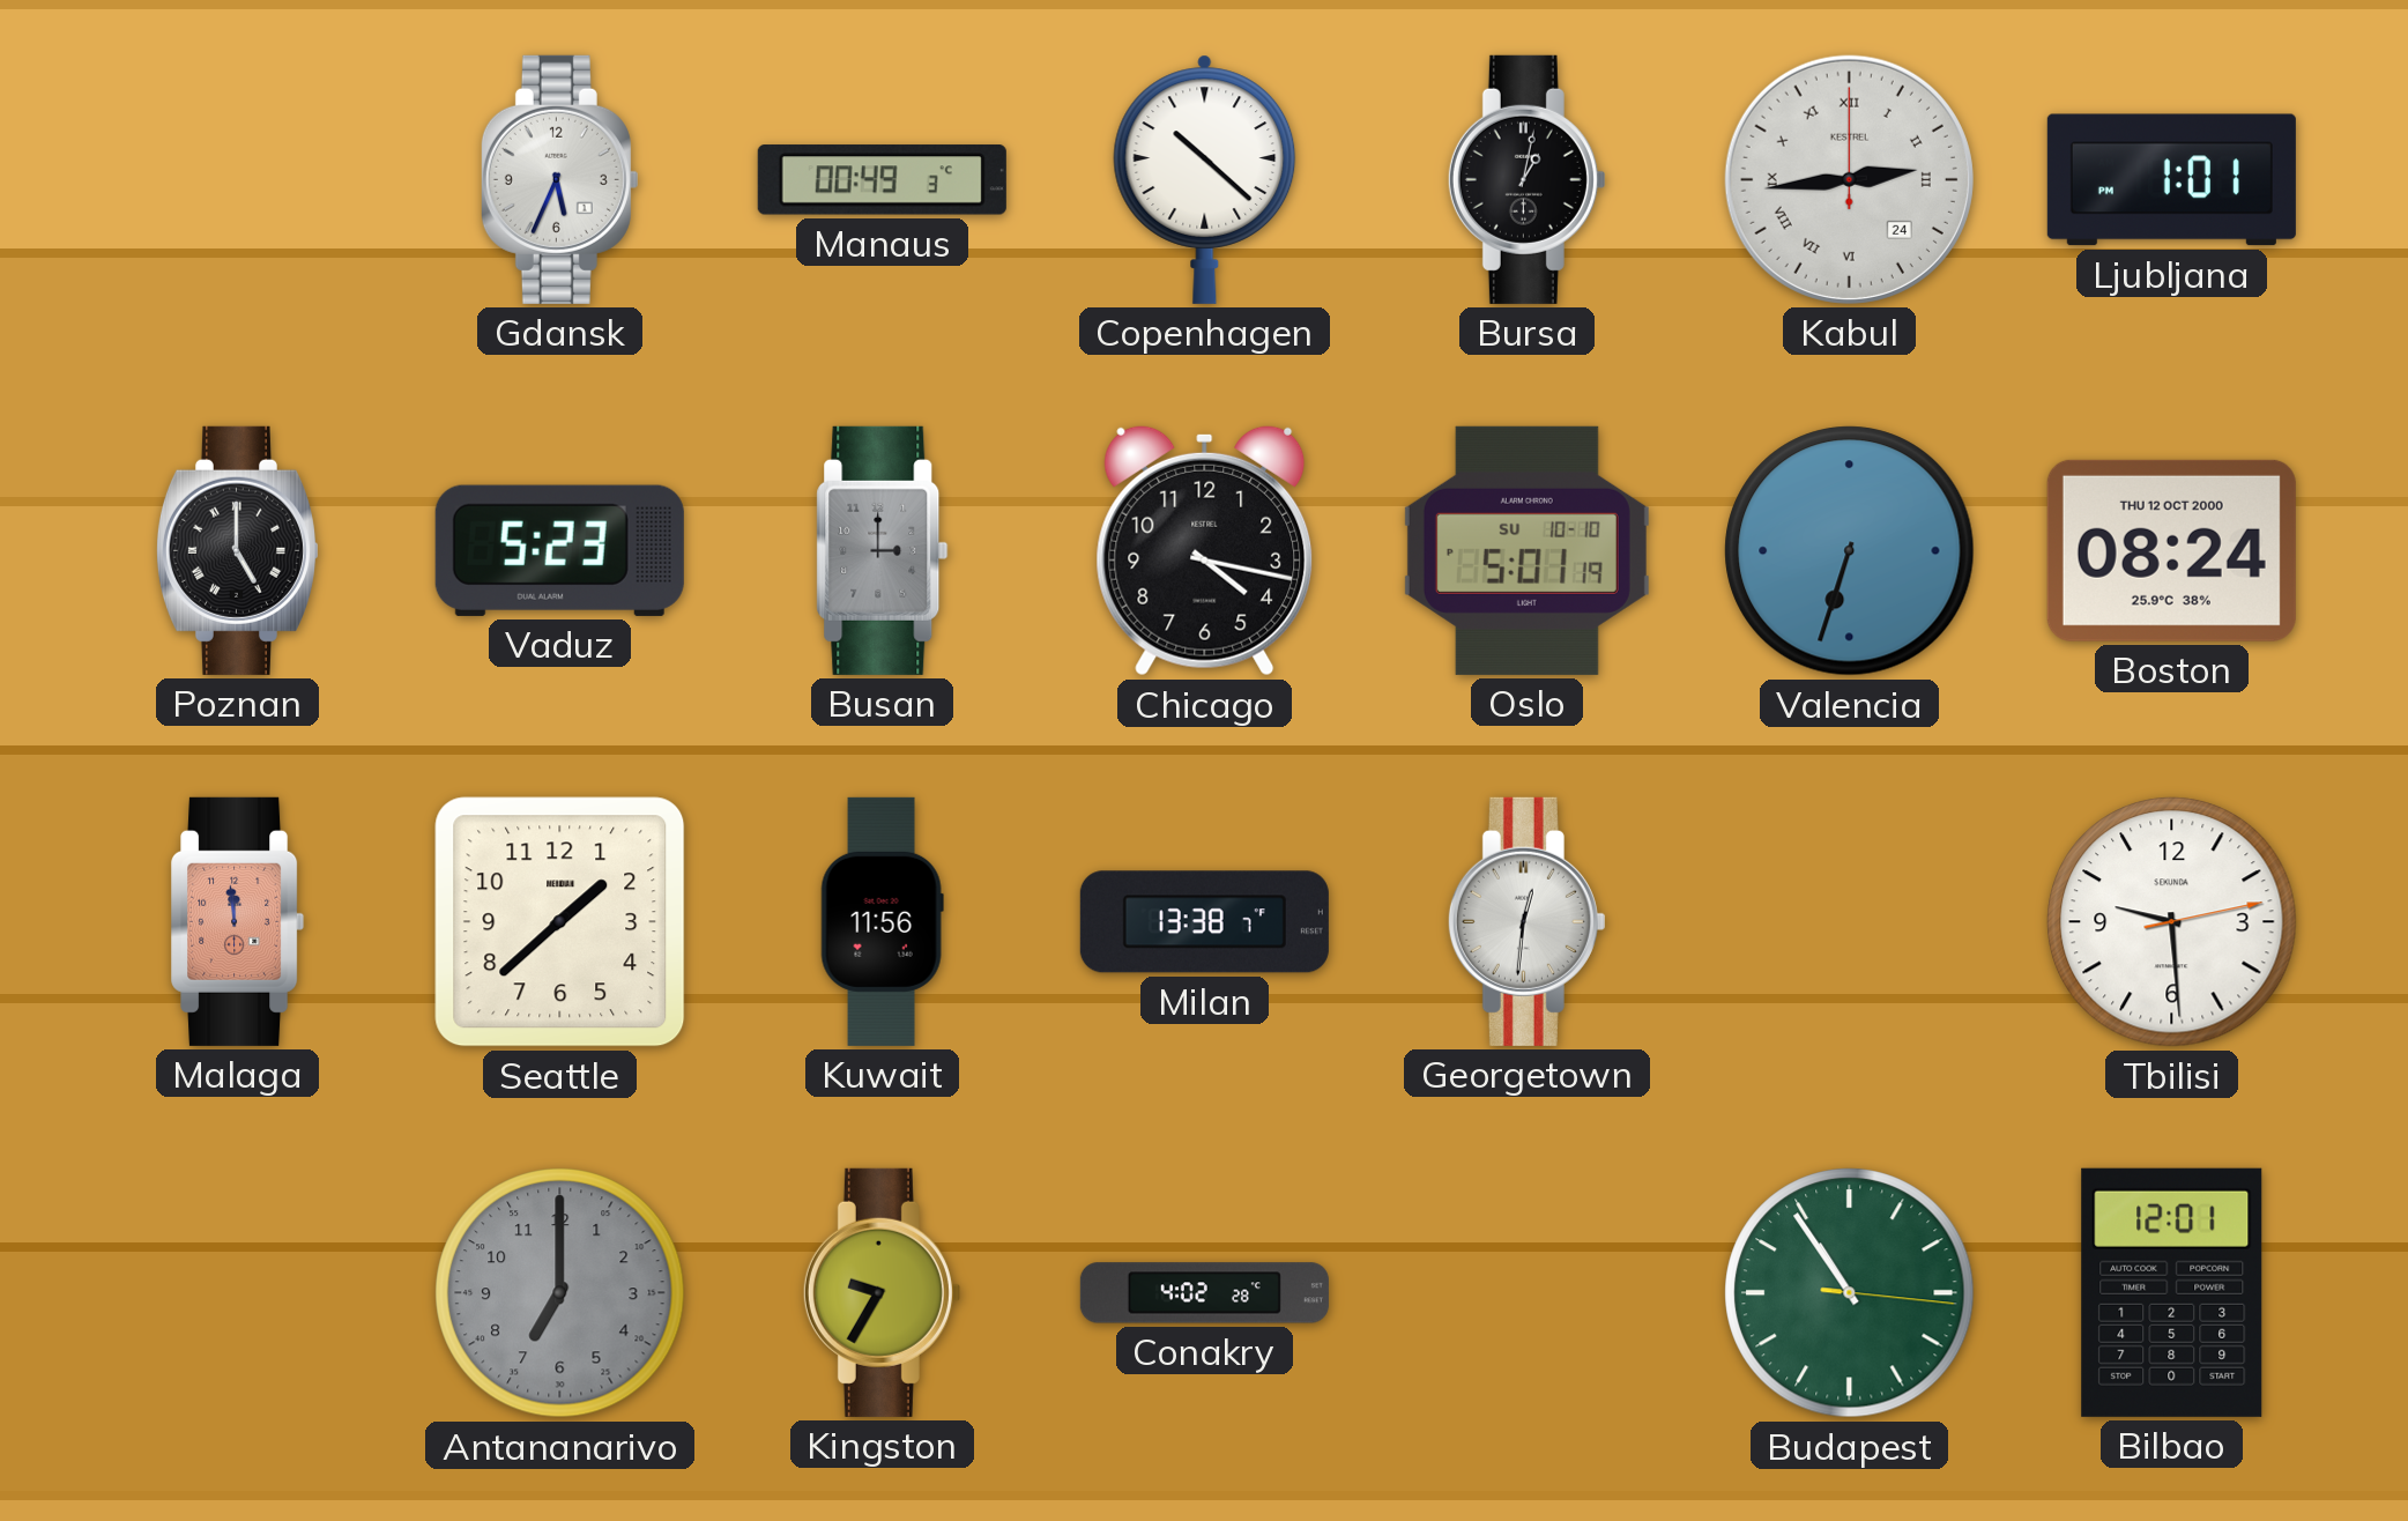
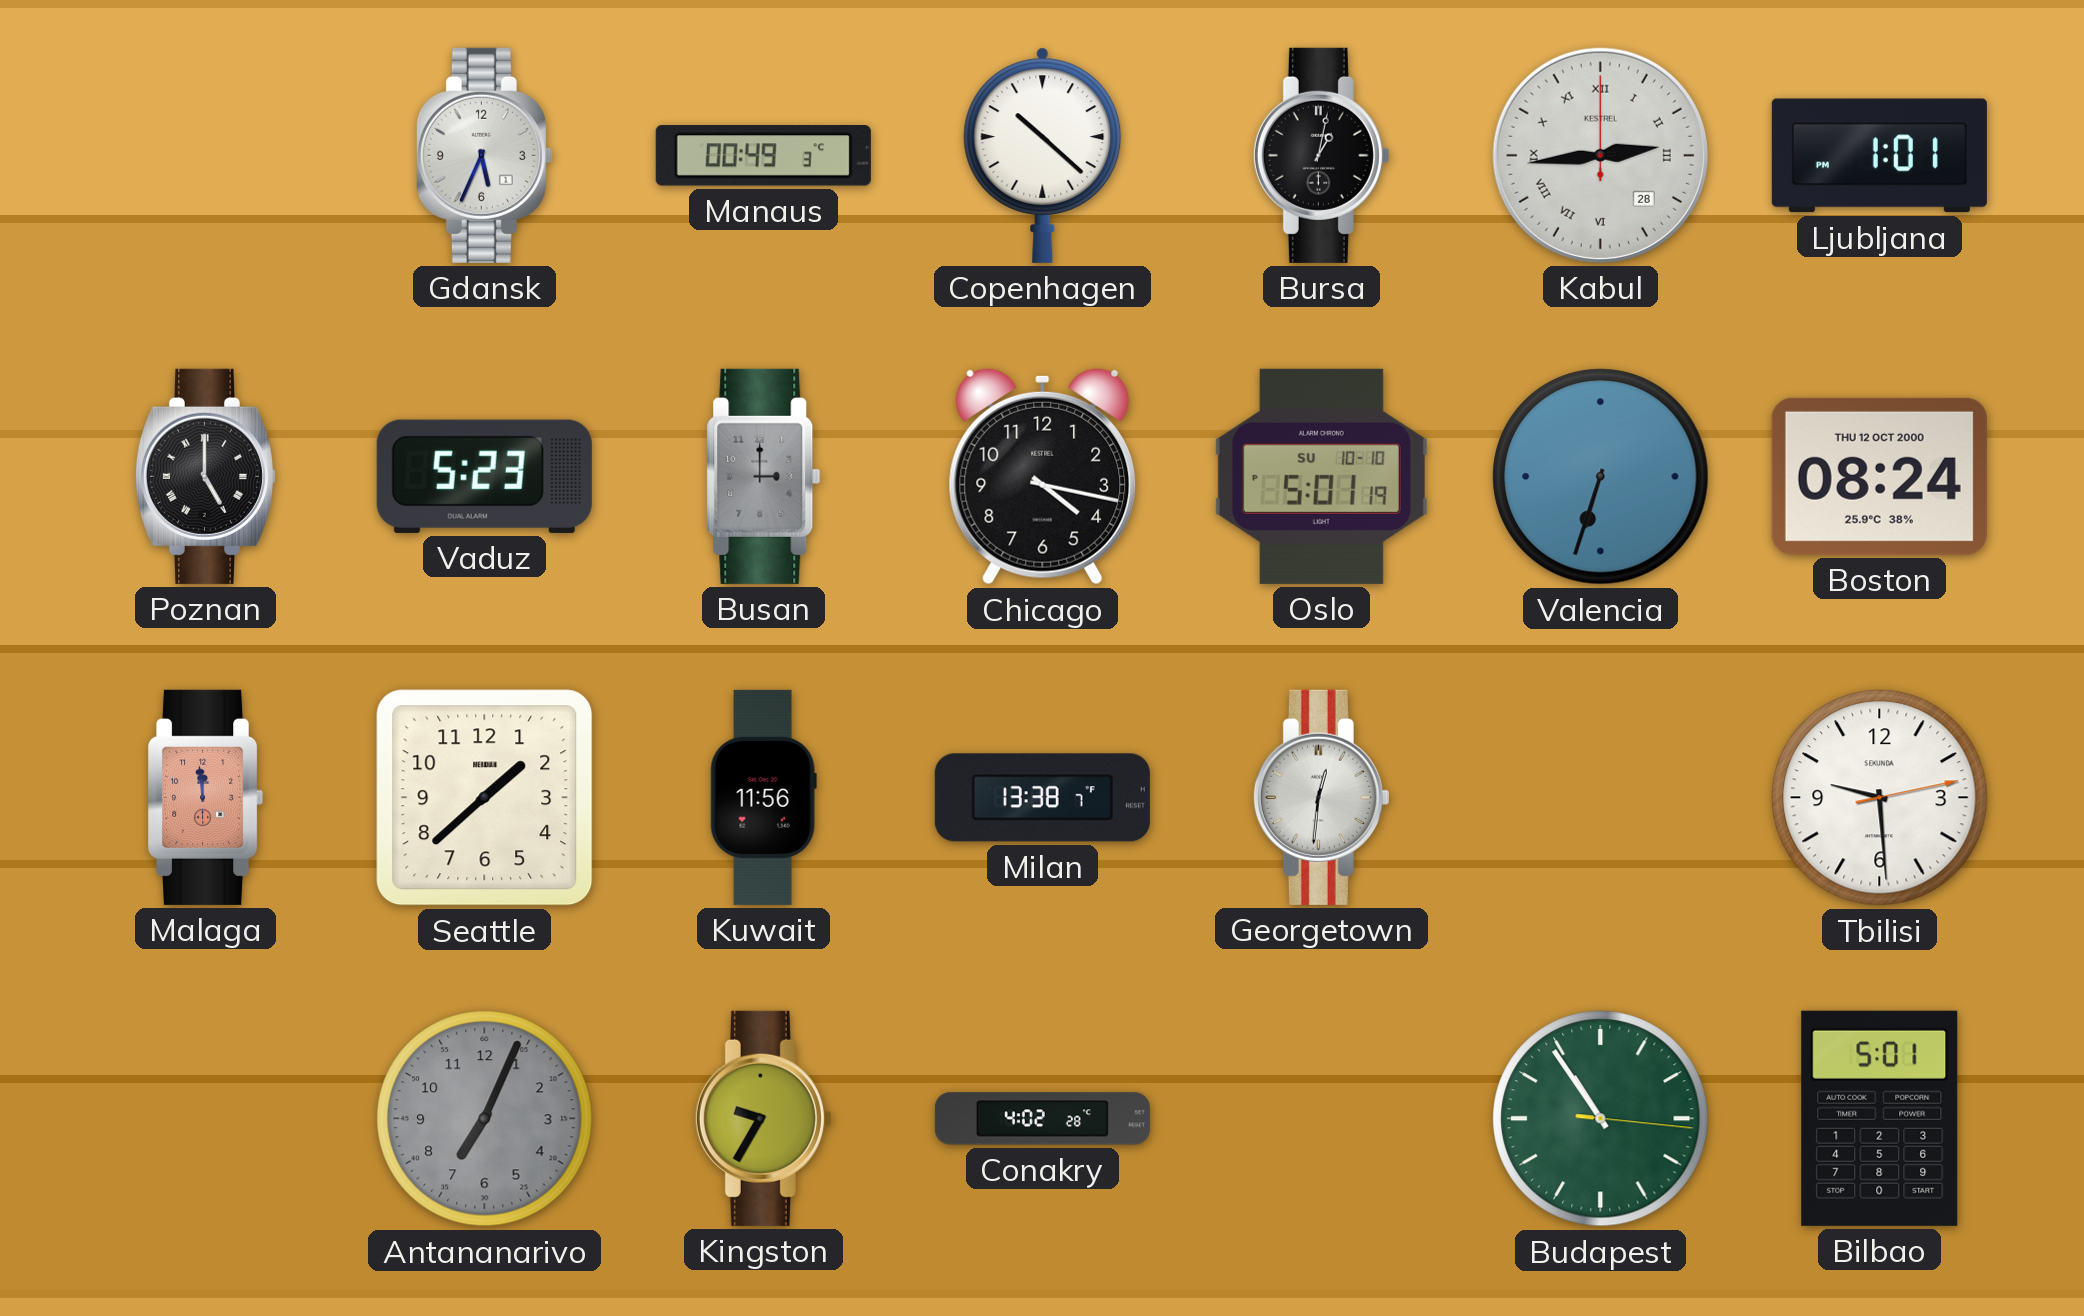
Kabul date: 24 -> 28
Antananarivo: 7:00 -> 7:04
Bilbao: 12:01 -> 5:01
